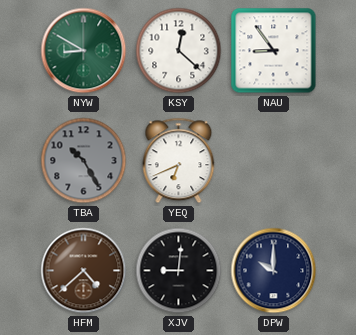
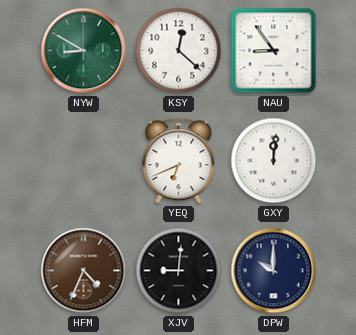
TBA: 10:25 -> none
GXY: none -> 12:01
HFM: 4:38 -> 4:34
